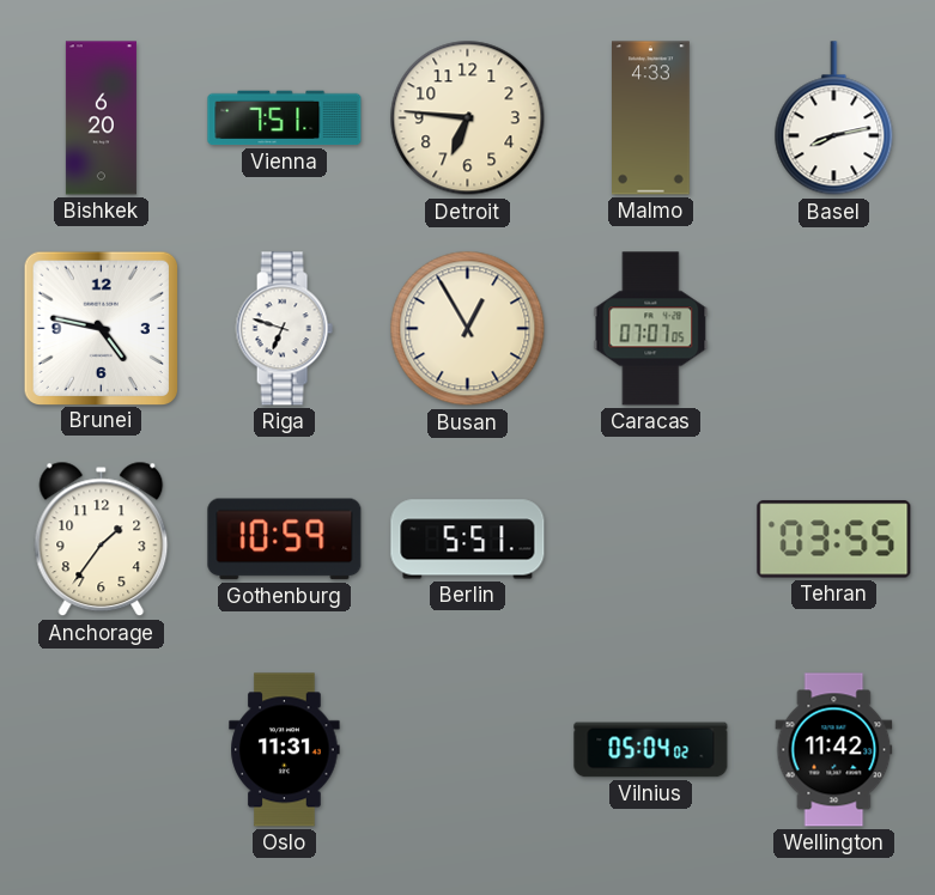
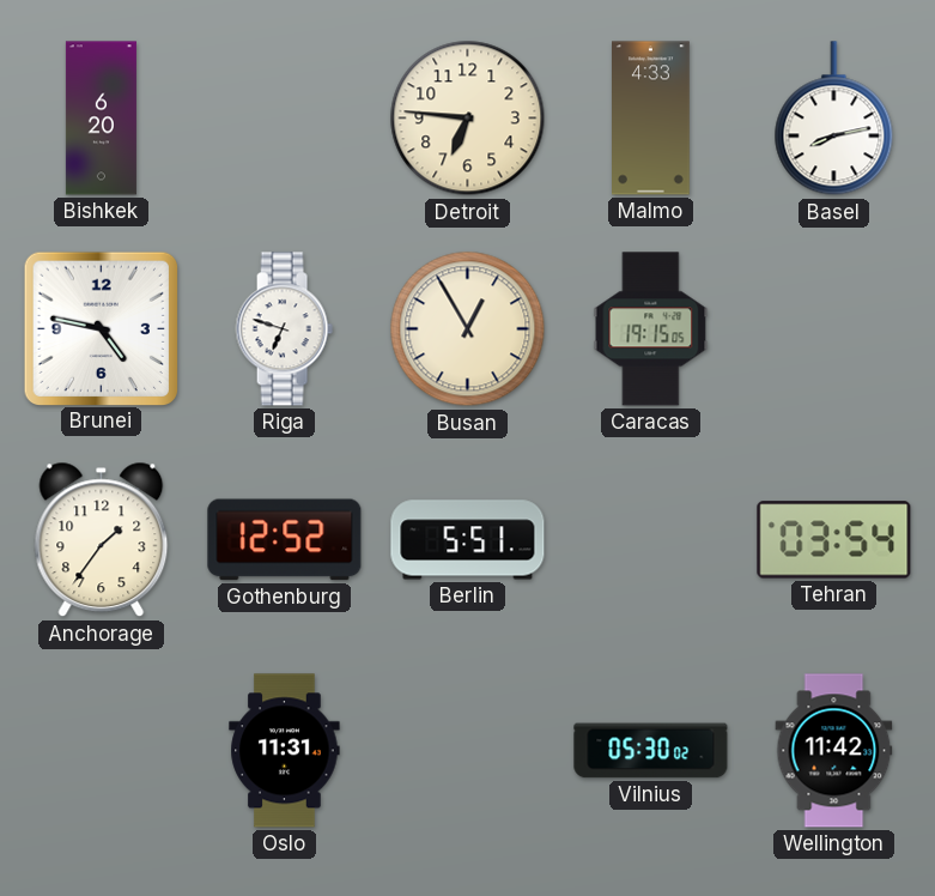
Vienna: 7:51 -> none
Caracas: 07:07 -> 19:15
Gothenburg: 10:59 -> 12:52
Tehran: 03:55 -> 03:54
Vilnius: 05:04 -> 05:30
